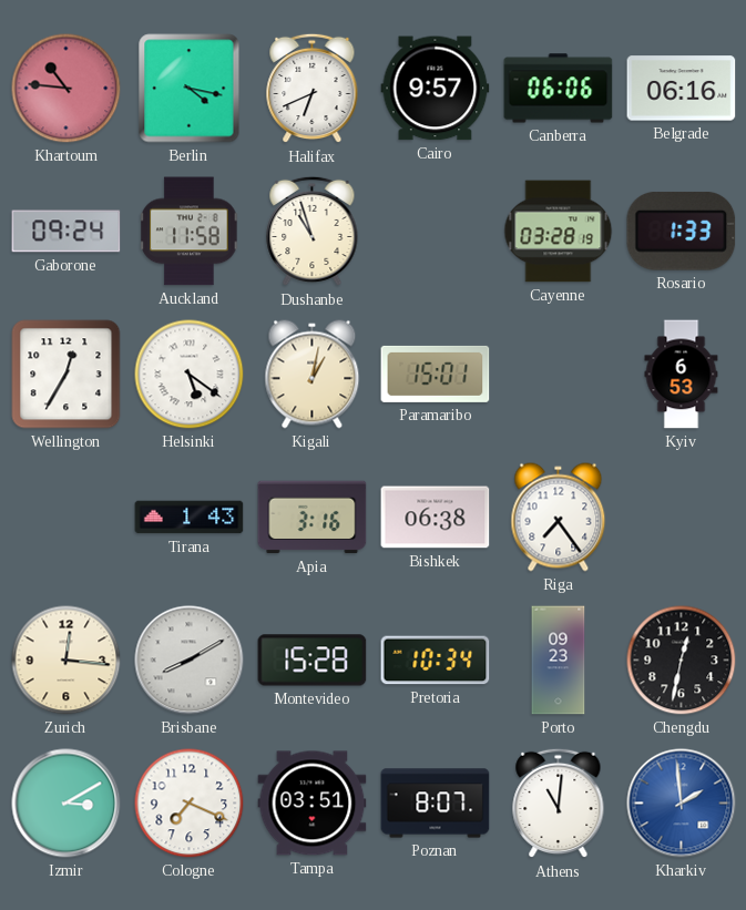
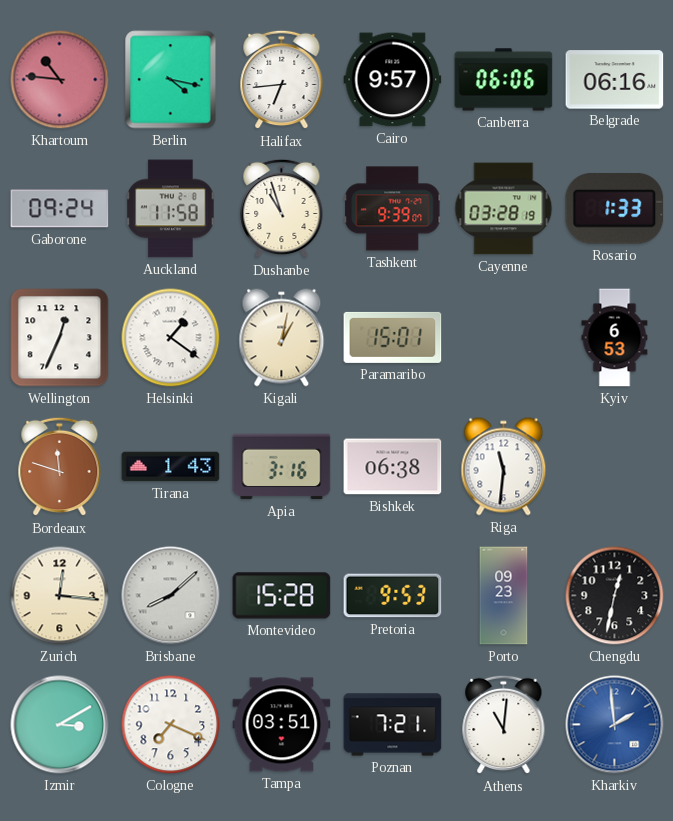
Halifax: 6:41 -> 6:44
Tashkent: none -> 9:39
Wellington: 12:35 -> 12:34
Helsinki: 5:21 -> 1:21
Bordeaux: none -> 11:48
Riga: 7:24 -> 11:31
Brisbane: 8:10 -> 8:08
Pretoria: 10:34 -> 9:53
Poznan: 8:07 -> 7:21
